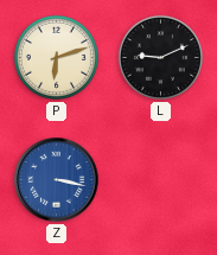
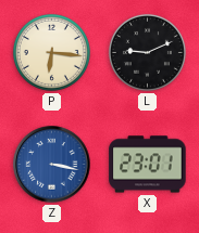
P: 6:12 -> 6:16
X: none -> 23:01
